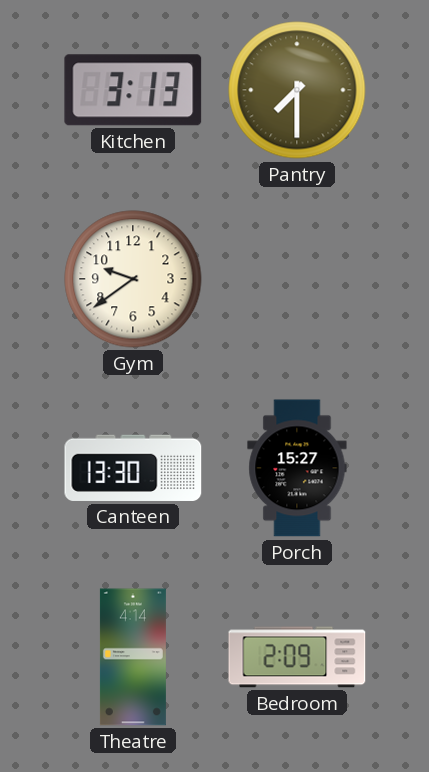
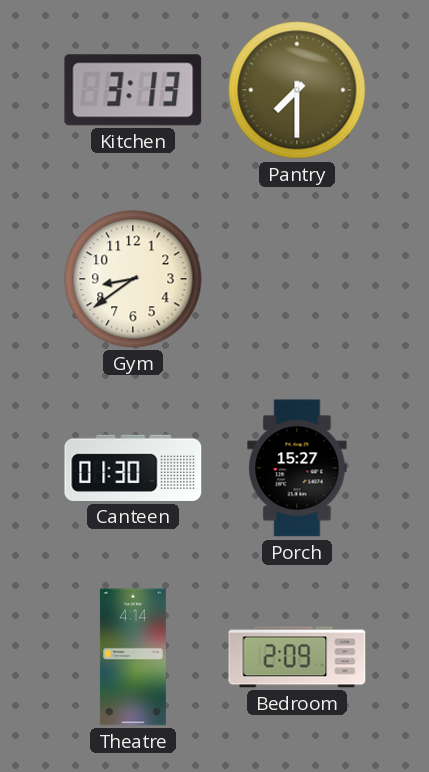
Gym: 9:39 -> 8:39
Canteen: 13:30 -> 01:30
